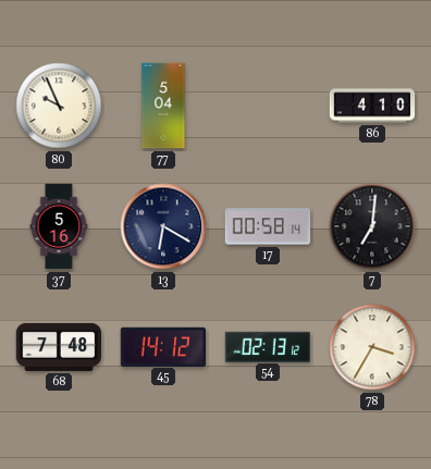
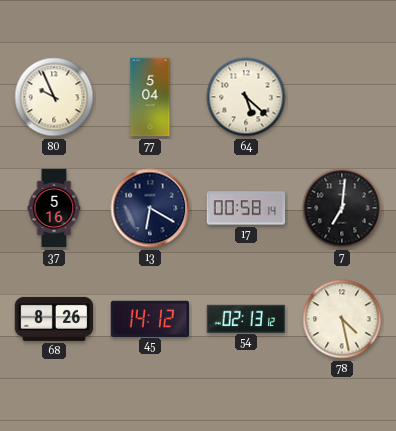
64: none -> 5:22
86: 4:10 -> none
68: 7:48 -> 8:26
78: 3:35 -> 4:28
